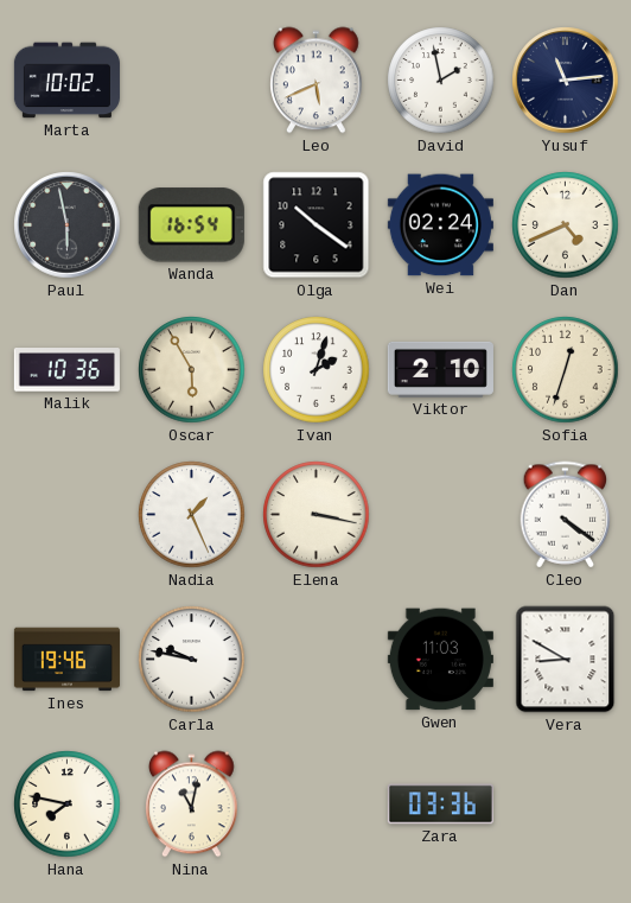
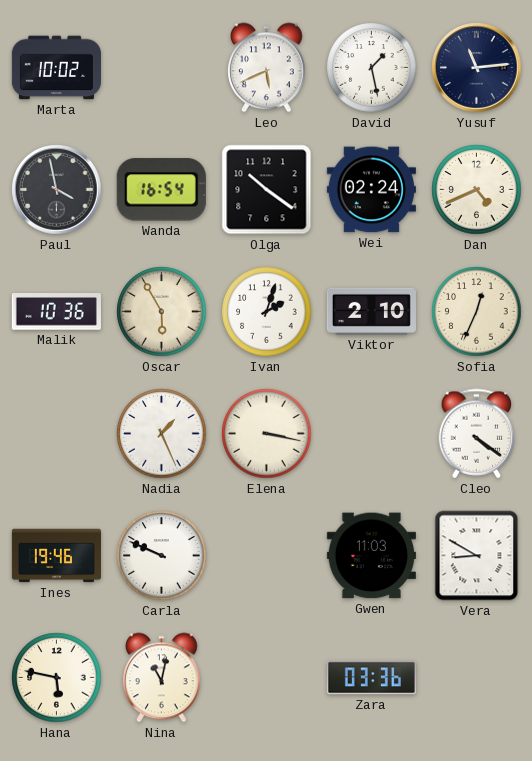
David: 1:58 -> 1:28
Paul: 5:58 -> 3:58
Sofia: 12:33 -> 12:34
Carla: 9:47 -> 9:49
Hana: 7:47 -> 5:47
